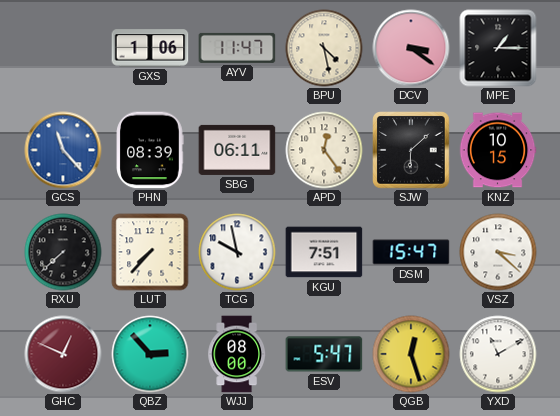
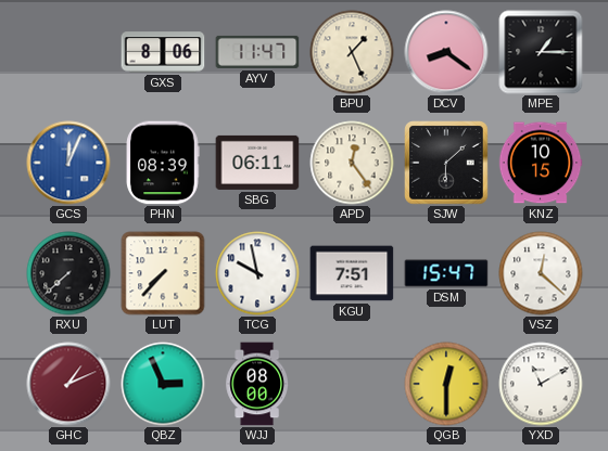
GXS: 1:06 -> 8:06
BPU: 4:28 -> 1:26
DCV: 3:21 -> 8:21
GCS: 11:23 -> 12:04
VSZ: 3:22 -> 12:22
GHC: 12:49 -> 1:11
QBZ: 2:53 -> 2:56
ESV: 5:47 -> none
QGB: 12:27 -> 12:30
